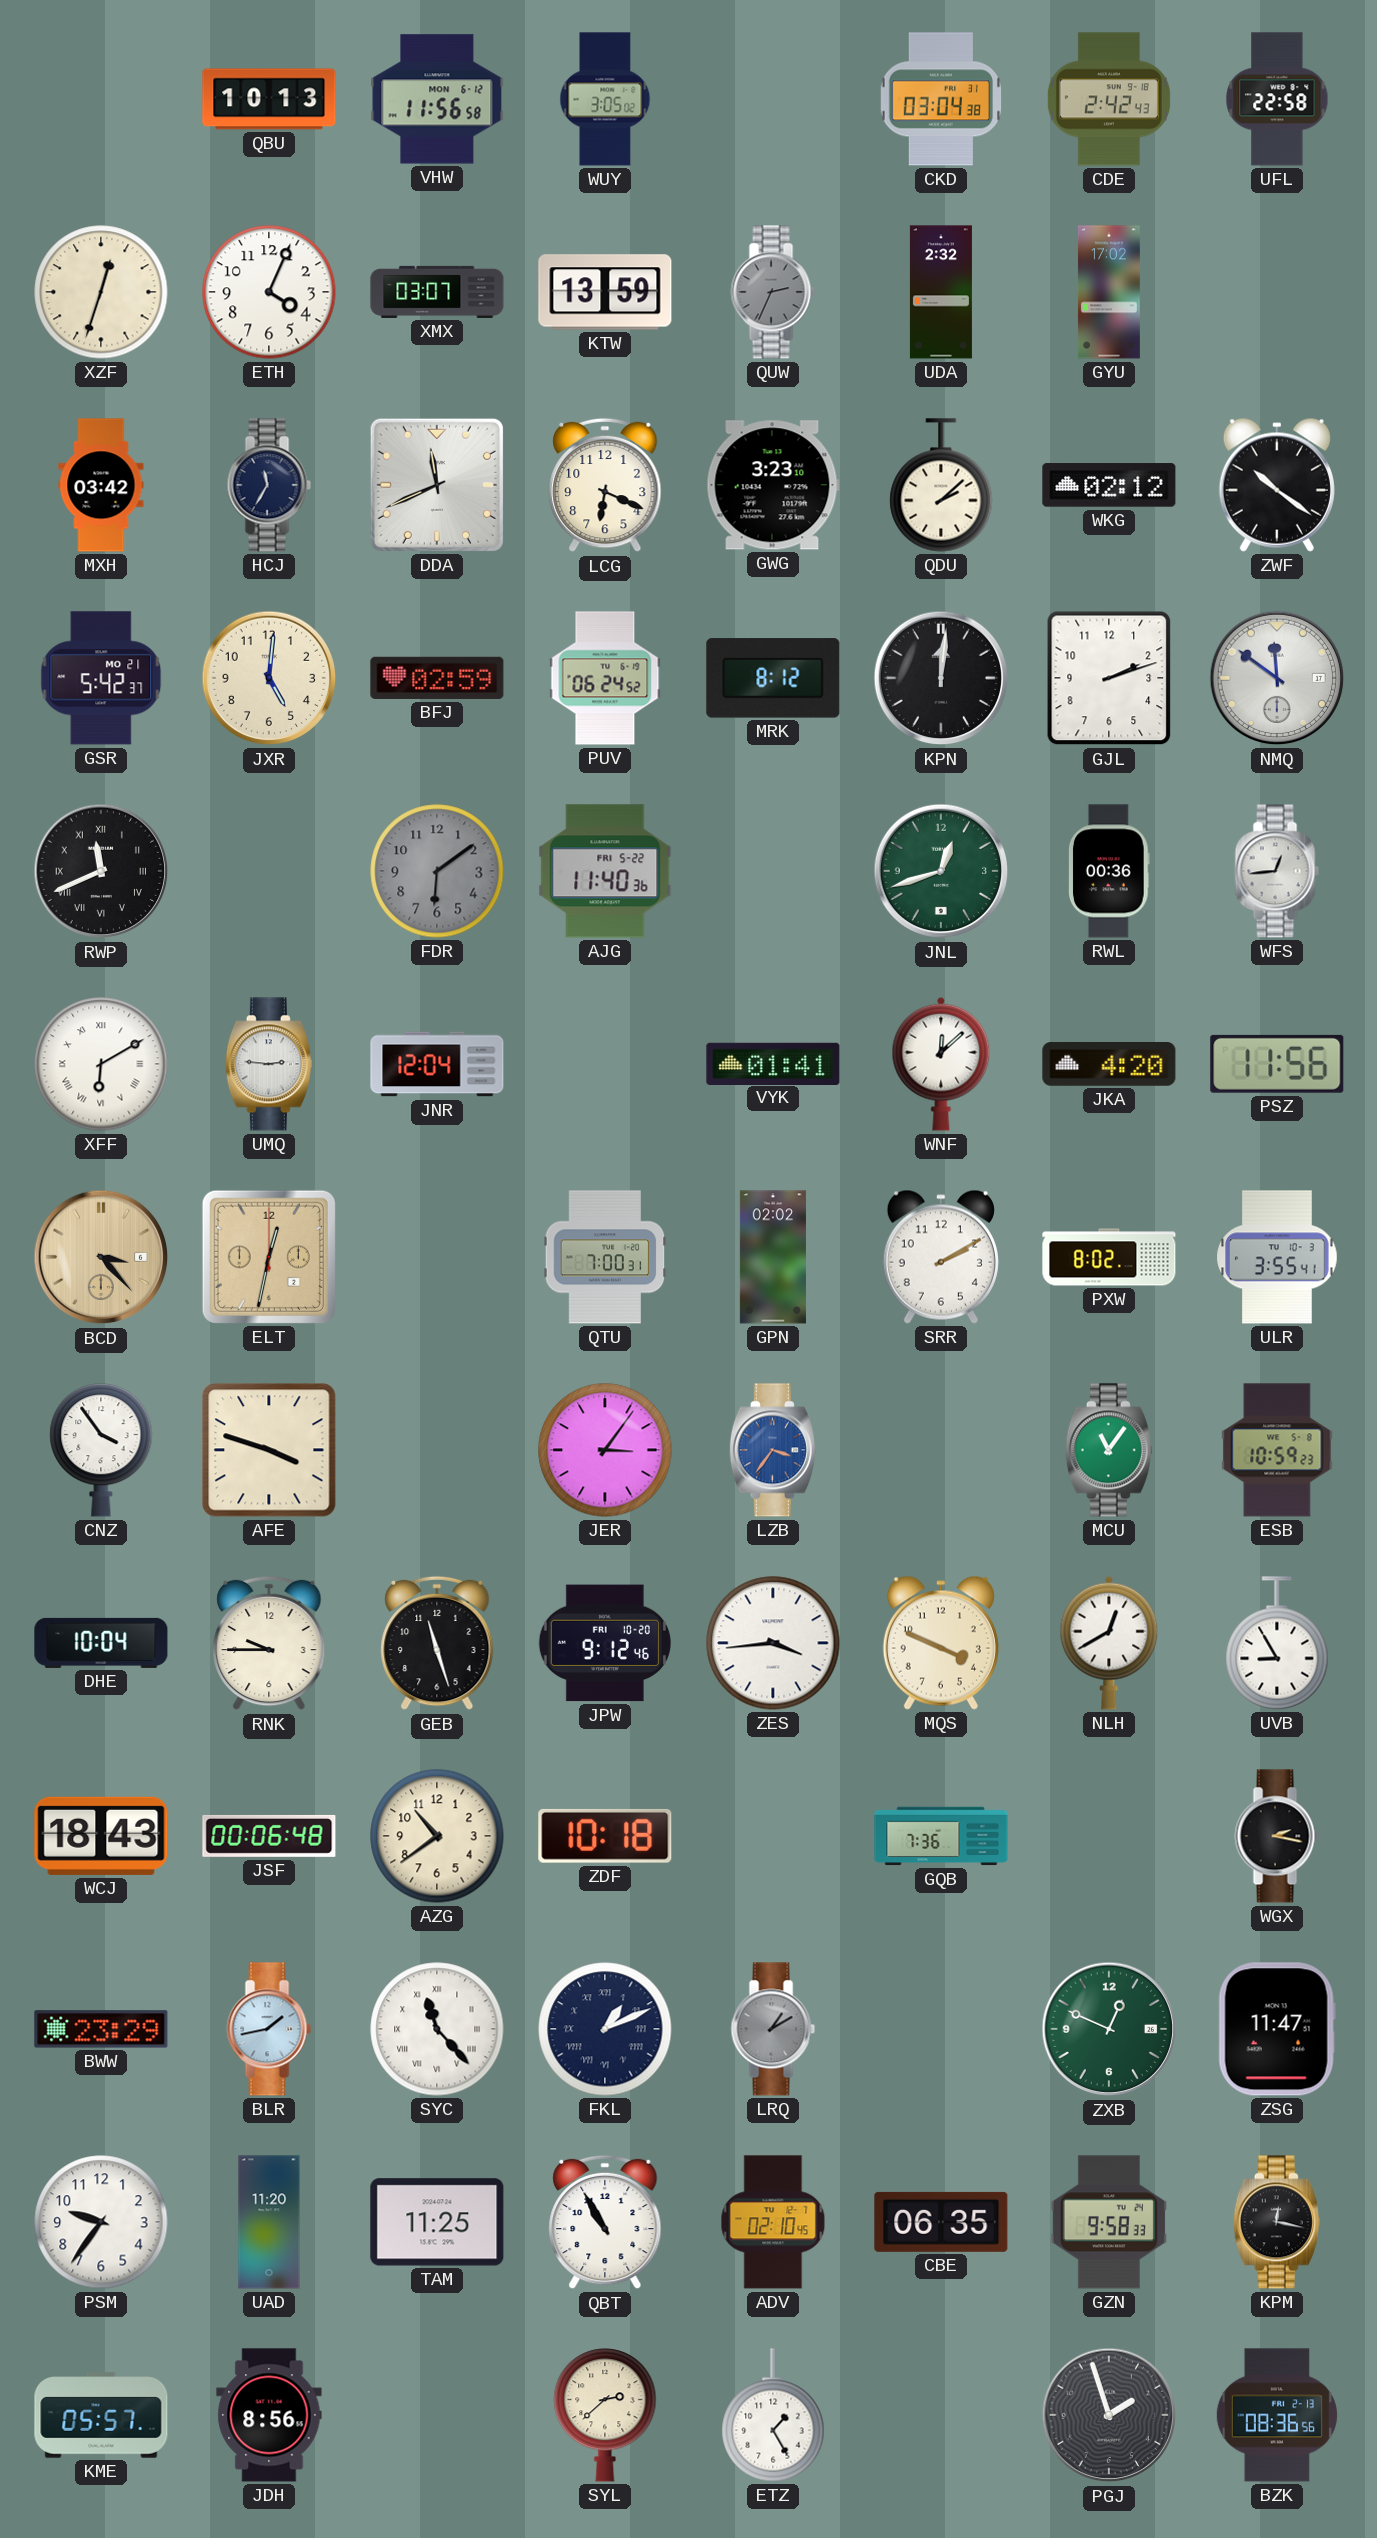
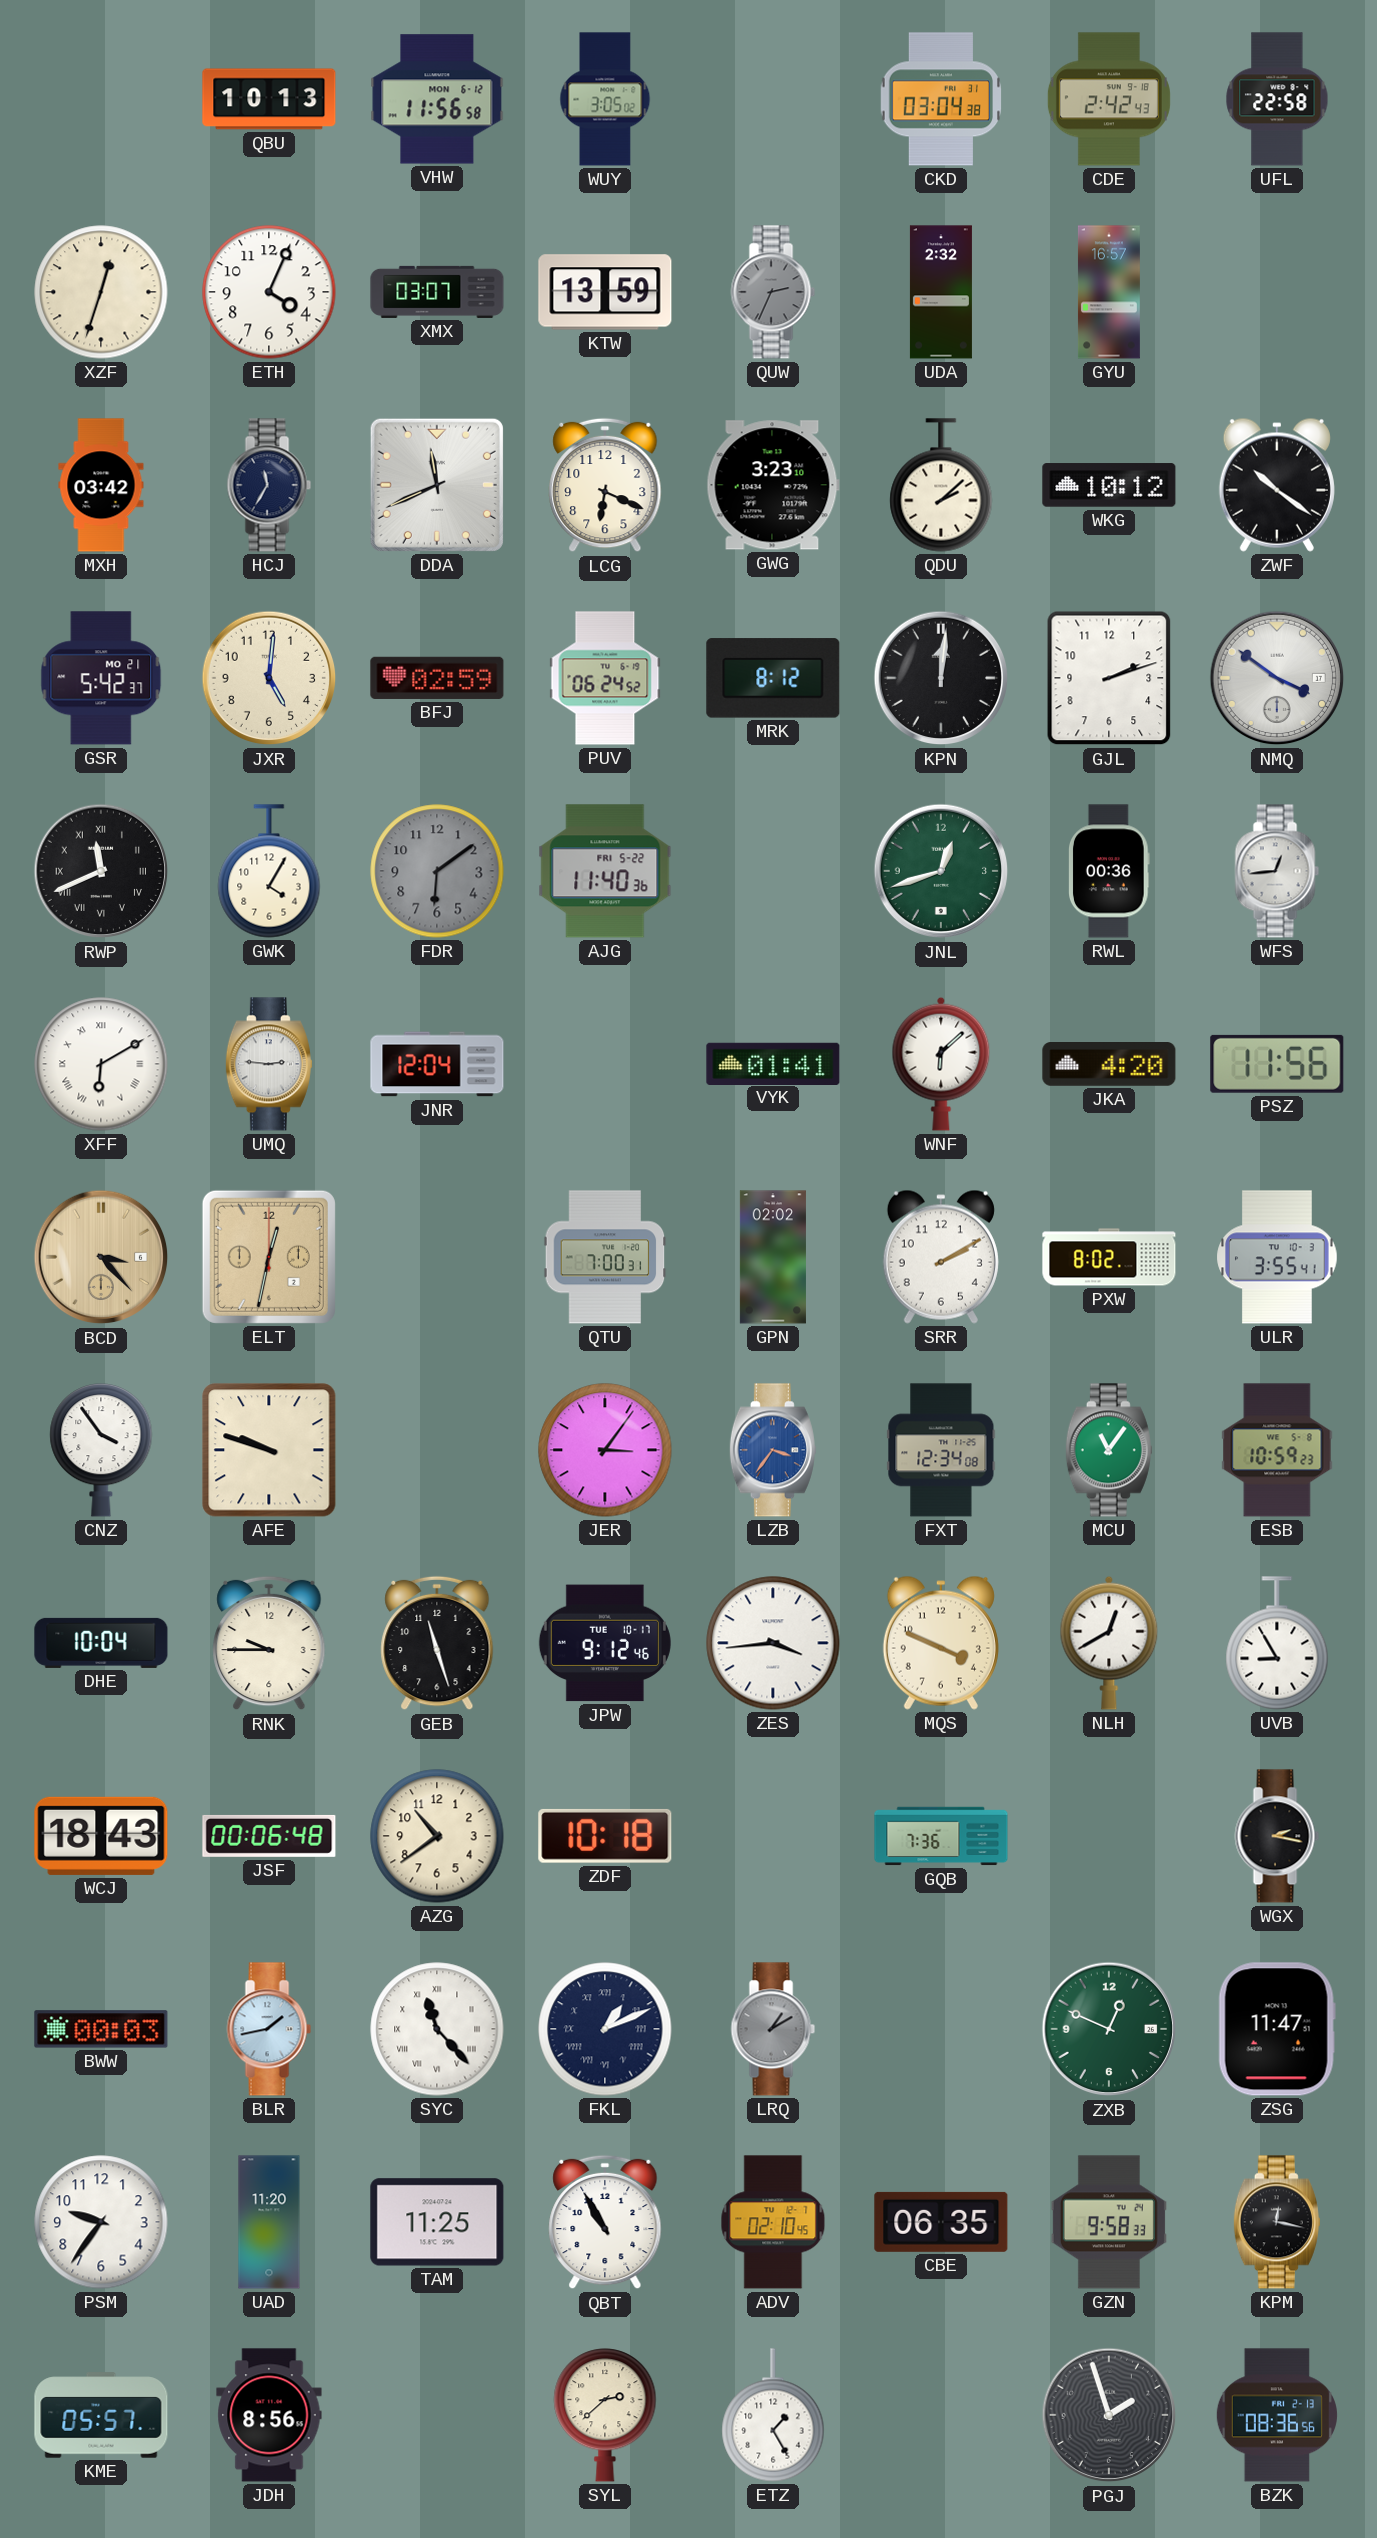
GYU: 17:02 -> 16:57
WKG: 02:12 -> 10:12
NMQ: 11:51 -> 3:51
GWK: none -> 4:05
WNF: 12:08 -> 6:08
AFE: 3:48 -> 9:48
FXT: none -> 12:34
JPW date: FRI 10-20 -> TUE 10-17
BWW: 23:29 -> 00:03
